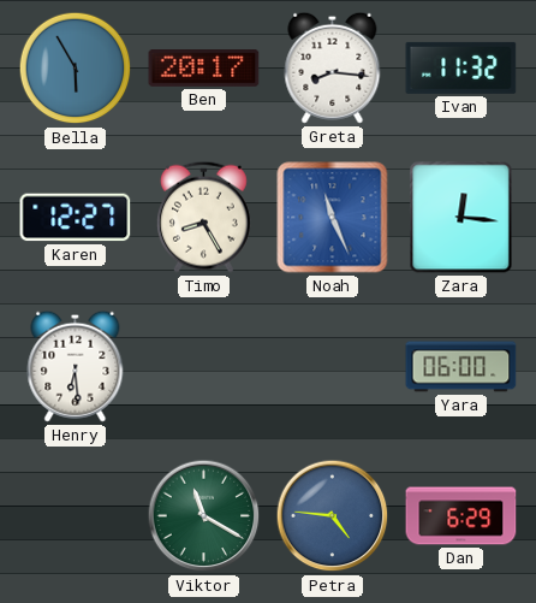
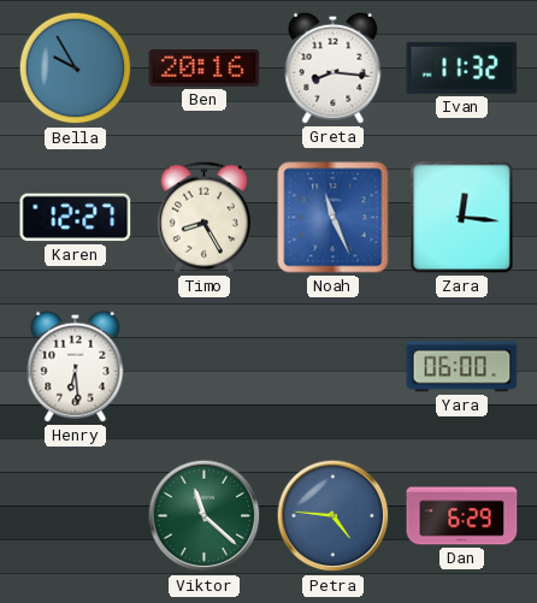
Bella: 5:55 -> 9:55
Ben: 20:17 -> 20:16
Viktor: 11:20 -> 11:22
